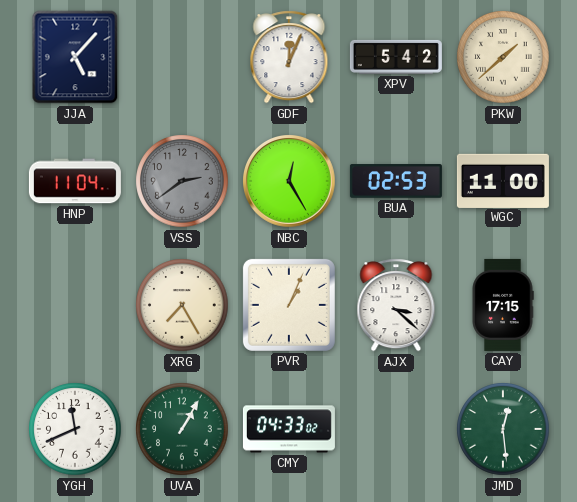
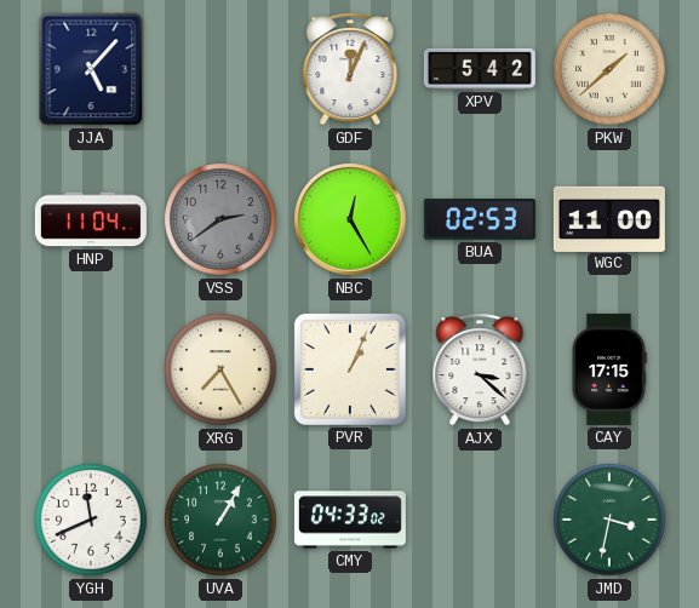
JMD: 12:29 -> 3:32
